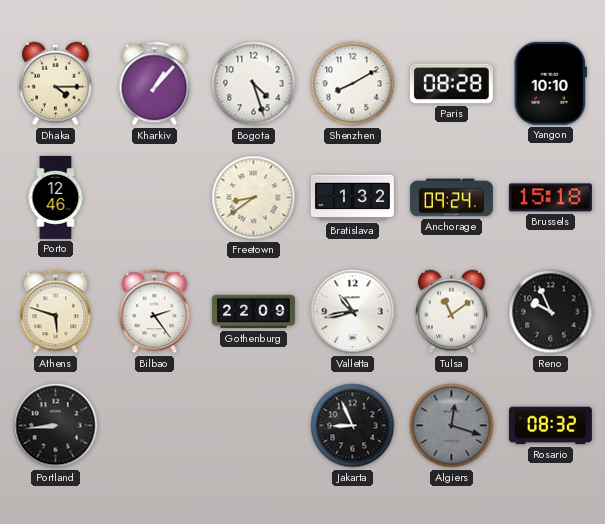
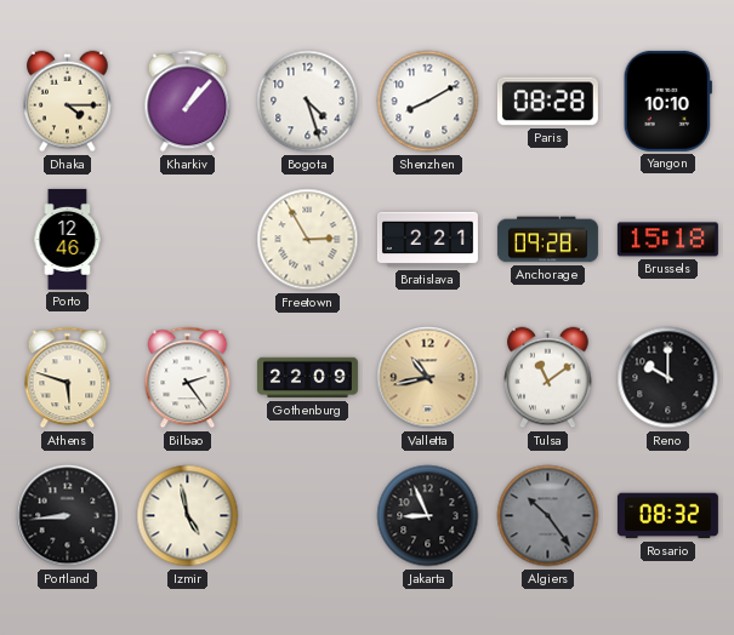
Freetown: 8:39 -> 2:55
Bratislava: 1:32 -> 2:21
Anchorage: 09:24 -> 09:28
Valletta dial: white -> champagne
Reno: 9:56 -> 10:00
Izmir: none -> 4:58
Algiers: 12:18 -> 10:24
